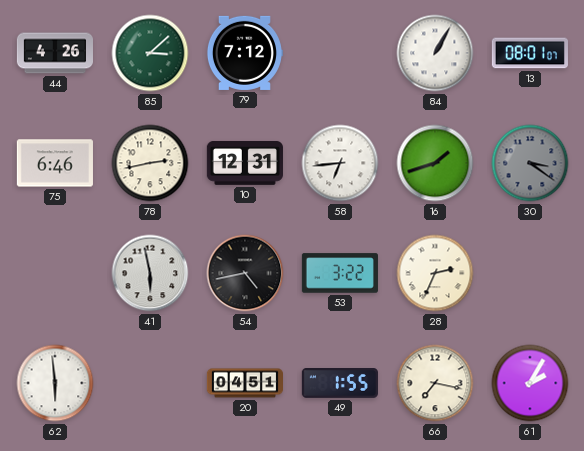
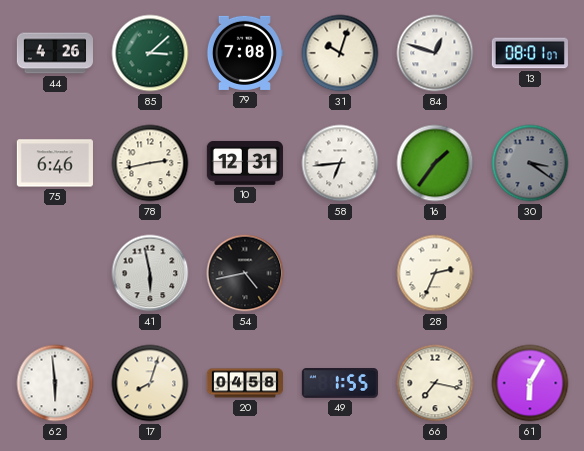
79: 7:12 -> 7:08
31: none -> 10:03
84: 1:05 -> 12:48
16: 1:42 -> 1:36
53: 3:22 -> none
17: none -> 8:03
20: 04:51 -> 04:58
61: 2:05 -> 6:05
